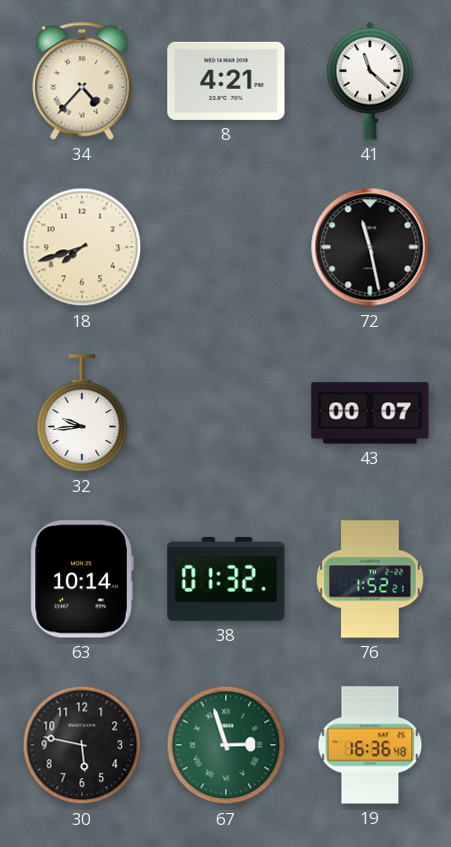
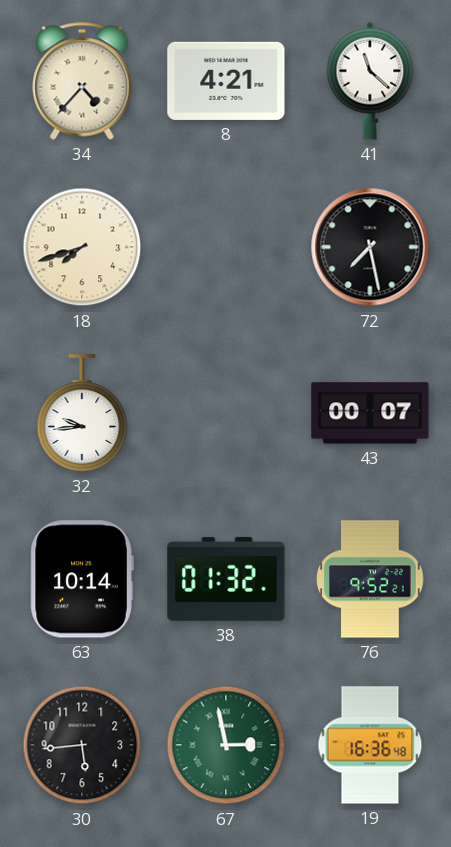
72: 11:28 -> 7:28
76: 1:52 -> 9:52
30: 5:47 -> 5:44
67: 2:57 -> 2:58
